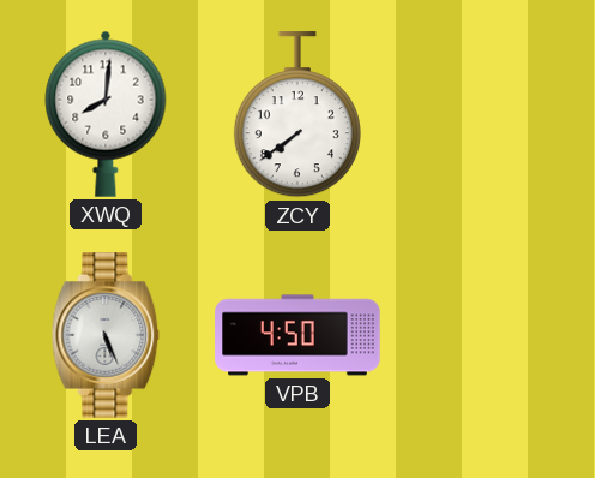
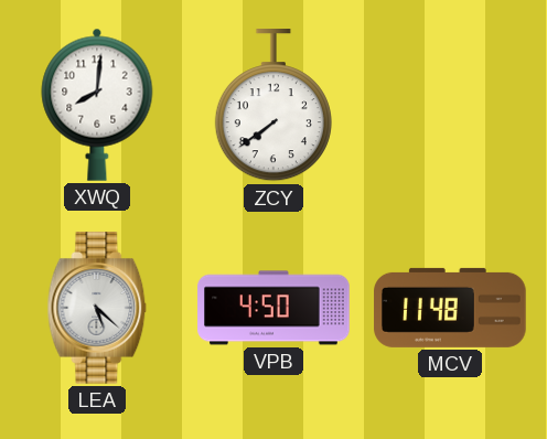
LEA: 5:26 -> 5:22
MCV: none -> 11:48
